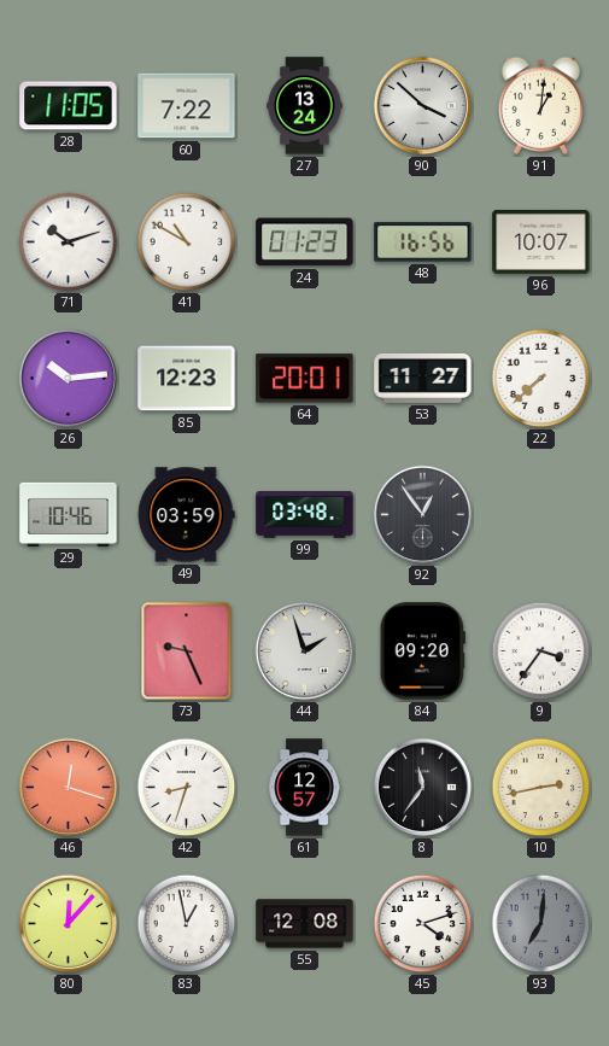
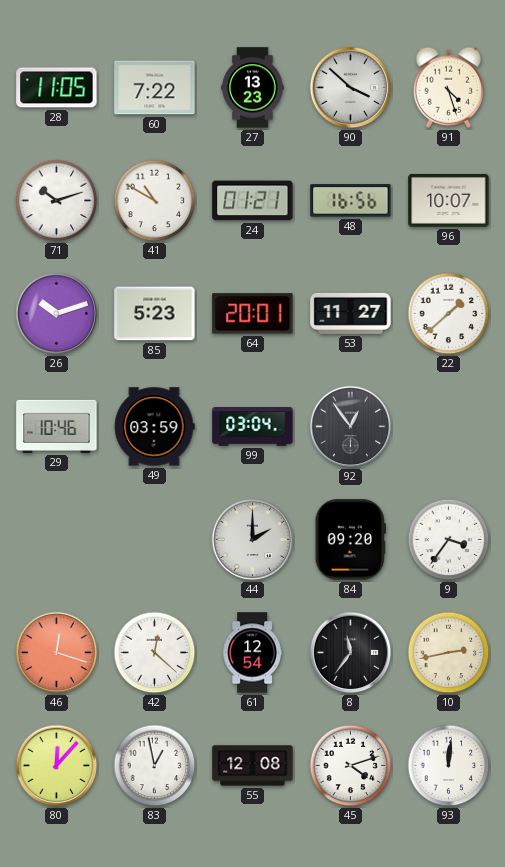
27: 13:24 -> 13:23
91: 1:01 -> 4:27
24: 01:23 -> 01:21
26: 10:14 -> 10:12
85: 12:23 -> 5:23
22: 7:38 -> 1:38
99: 03:48 -> 03:04
73: 9:26 -> none
44: 1:57 -> 2:00
42: 8:33 -> 12:22
61: 12:57 -> 12:54
93: 7:01 -> 12:01
93 dial: grey -> white
